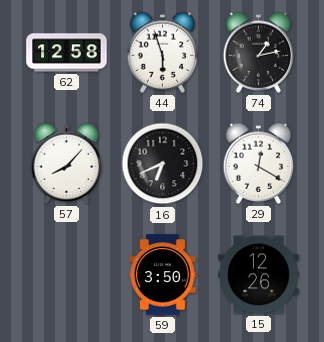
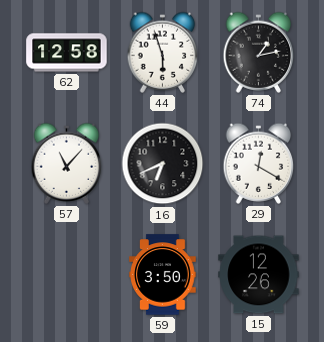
57: 8:07 -> 11:07
